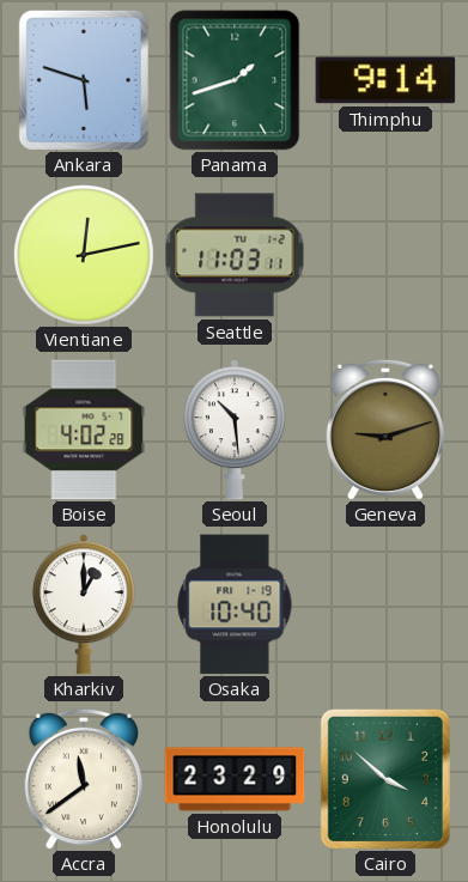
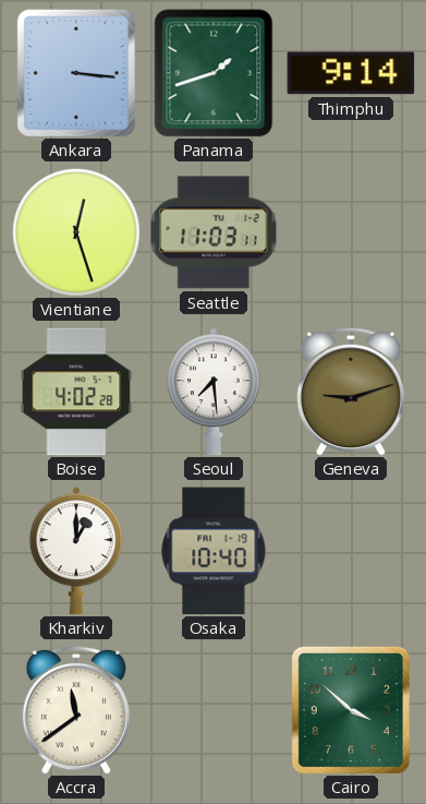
Ankara: 5:48 -> 3:16
Vientiane: 12:13 -> 12:27
Seoul: 10:29 -> 7:29
Honolulu: 23:29 -> none
